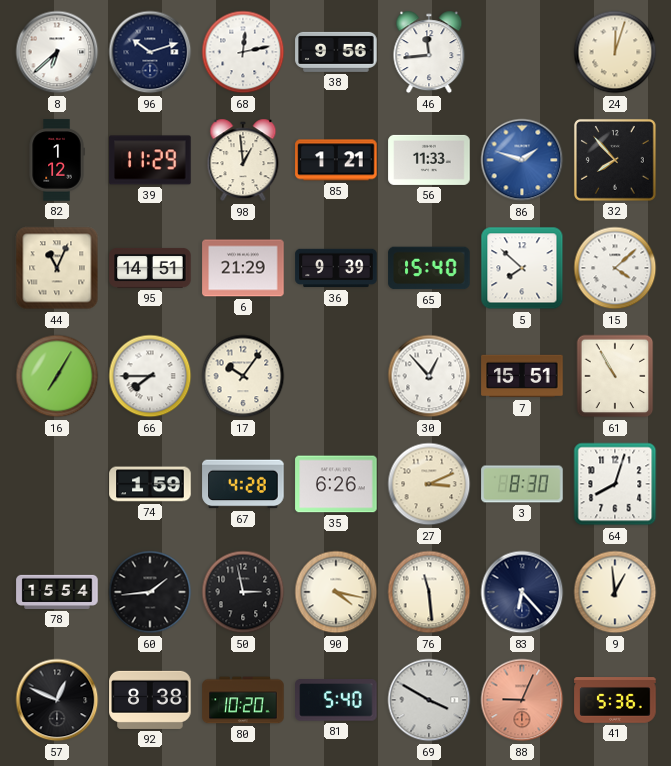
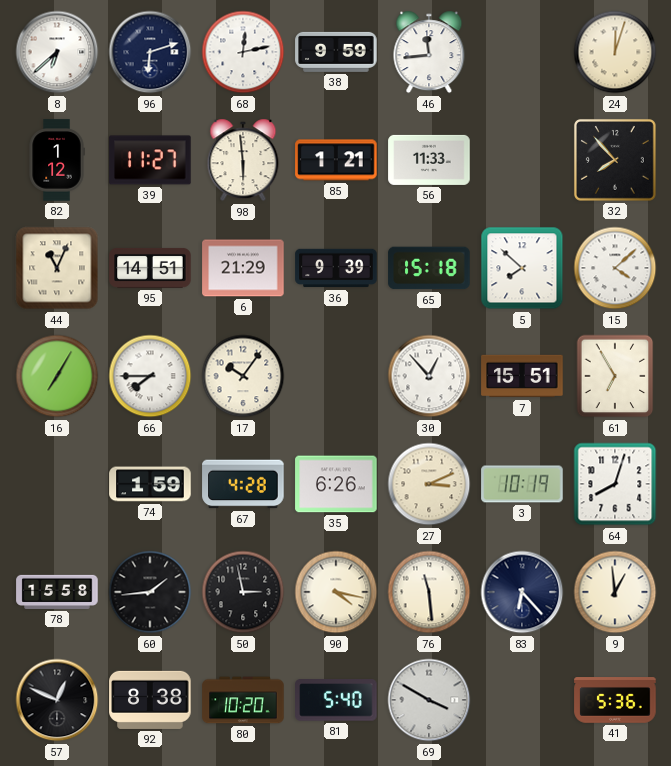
96: 10:12 -> 6:12
38: 9:56 -> 9:59
39: 11:29 -> 11:27
98: 12:59 -> 5:59
86: 1:48 -> none
65: 15:40 -> 15:18
61: 10:55 -> 6:55
3: 8:30 -> 10:19
78: 15:54 -> 15:58
88: 9:04 -> none
